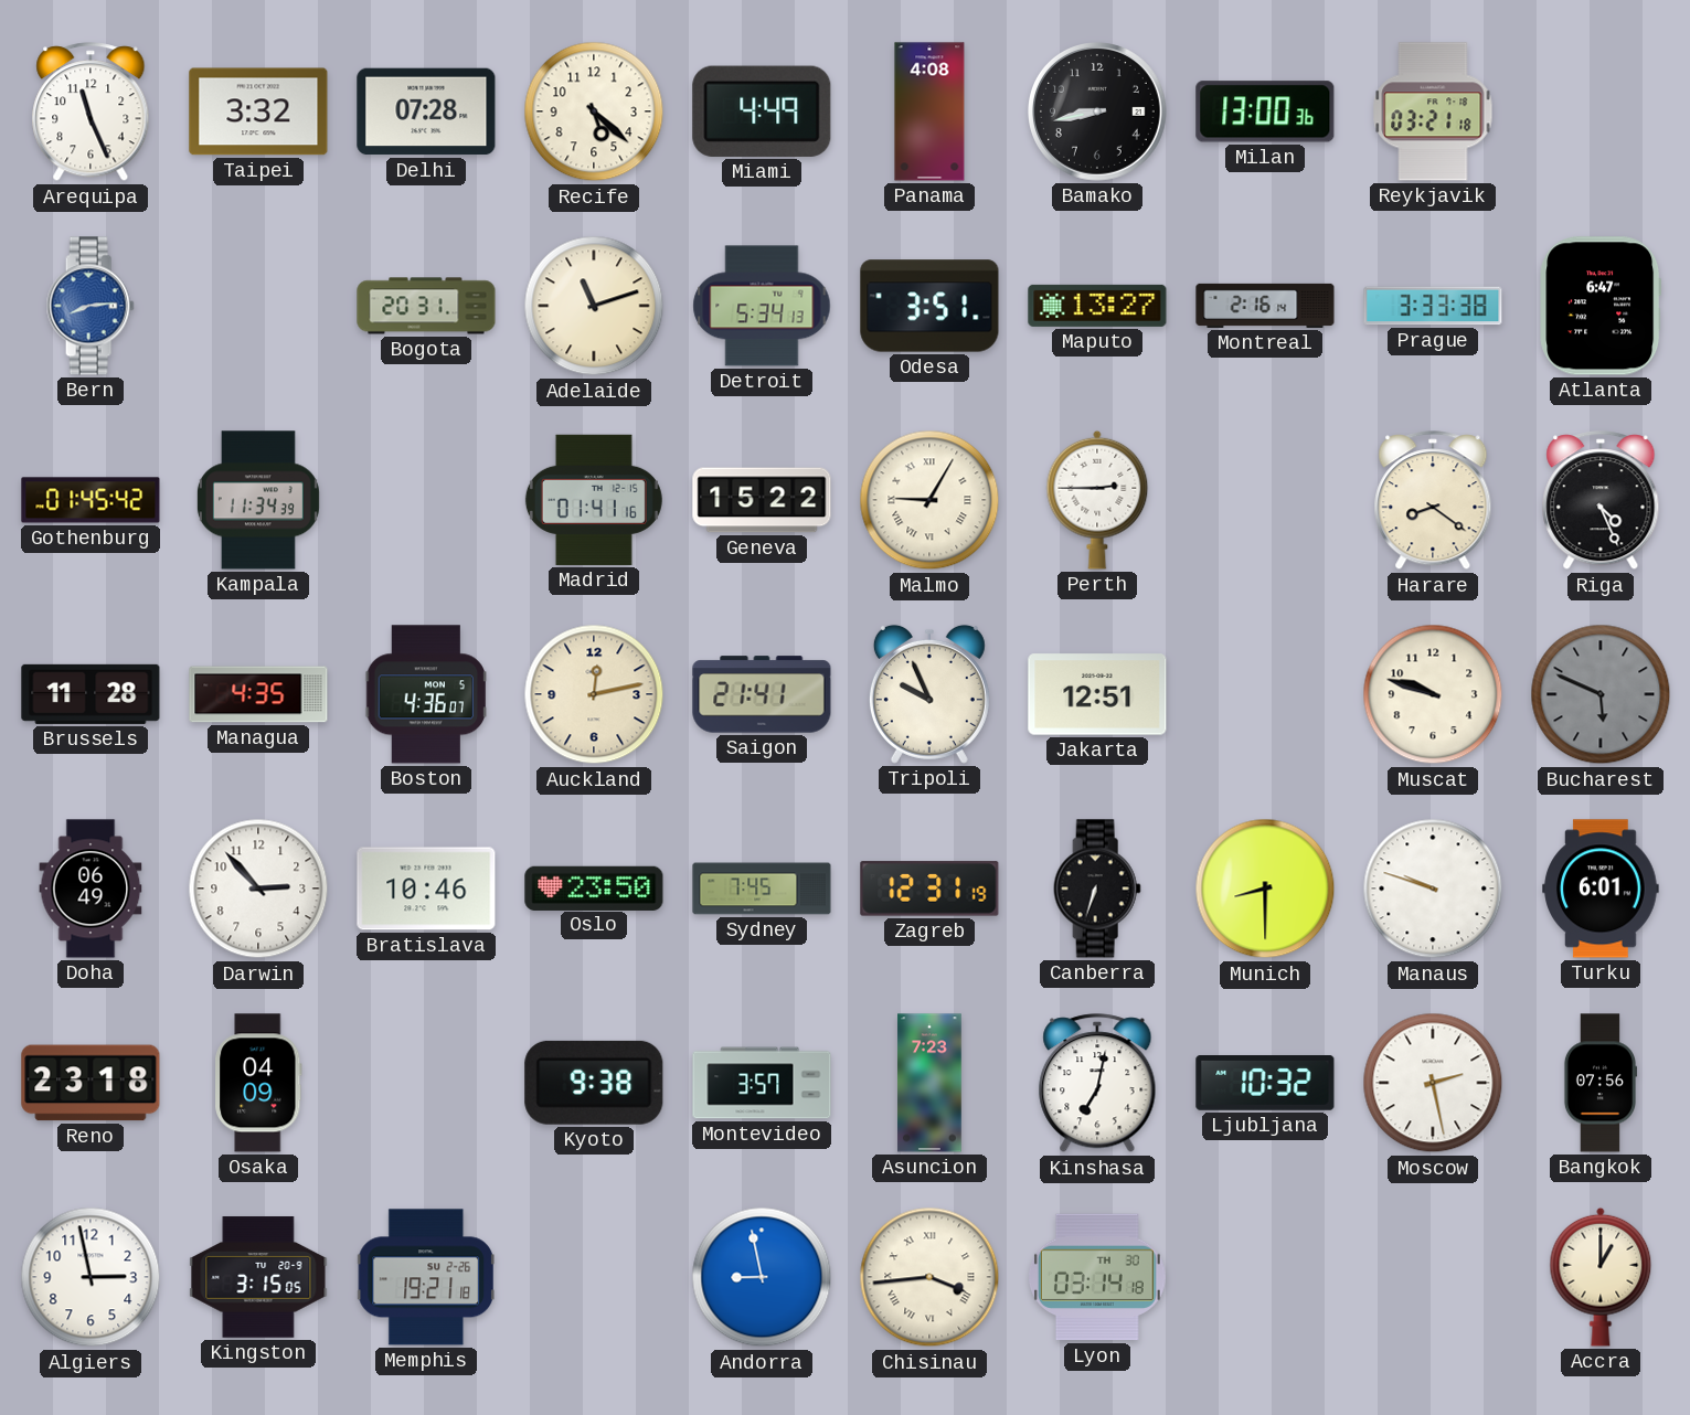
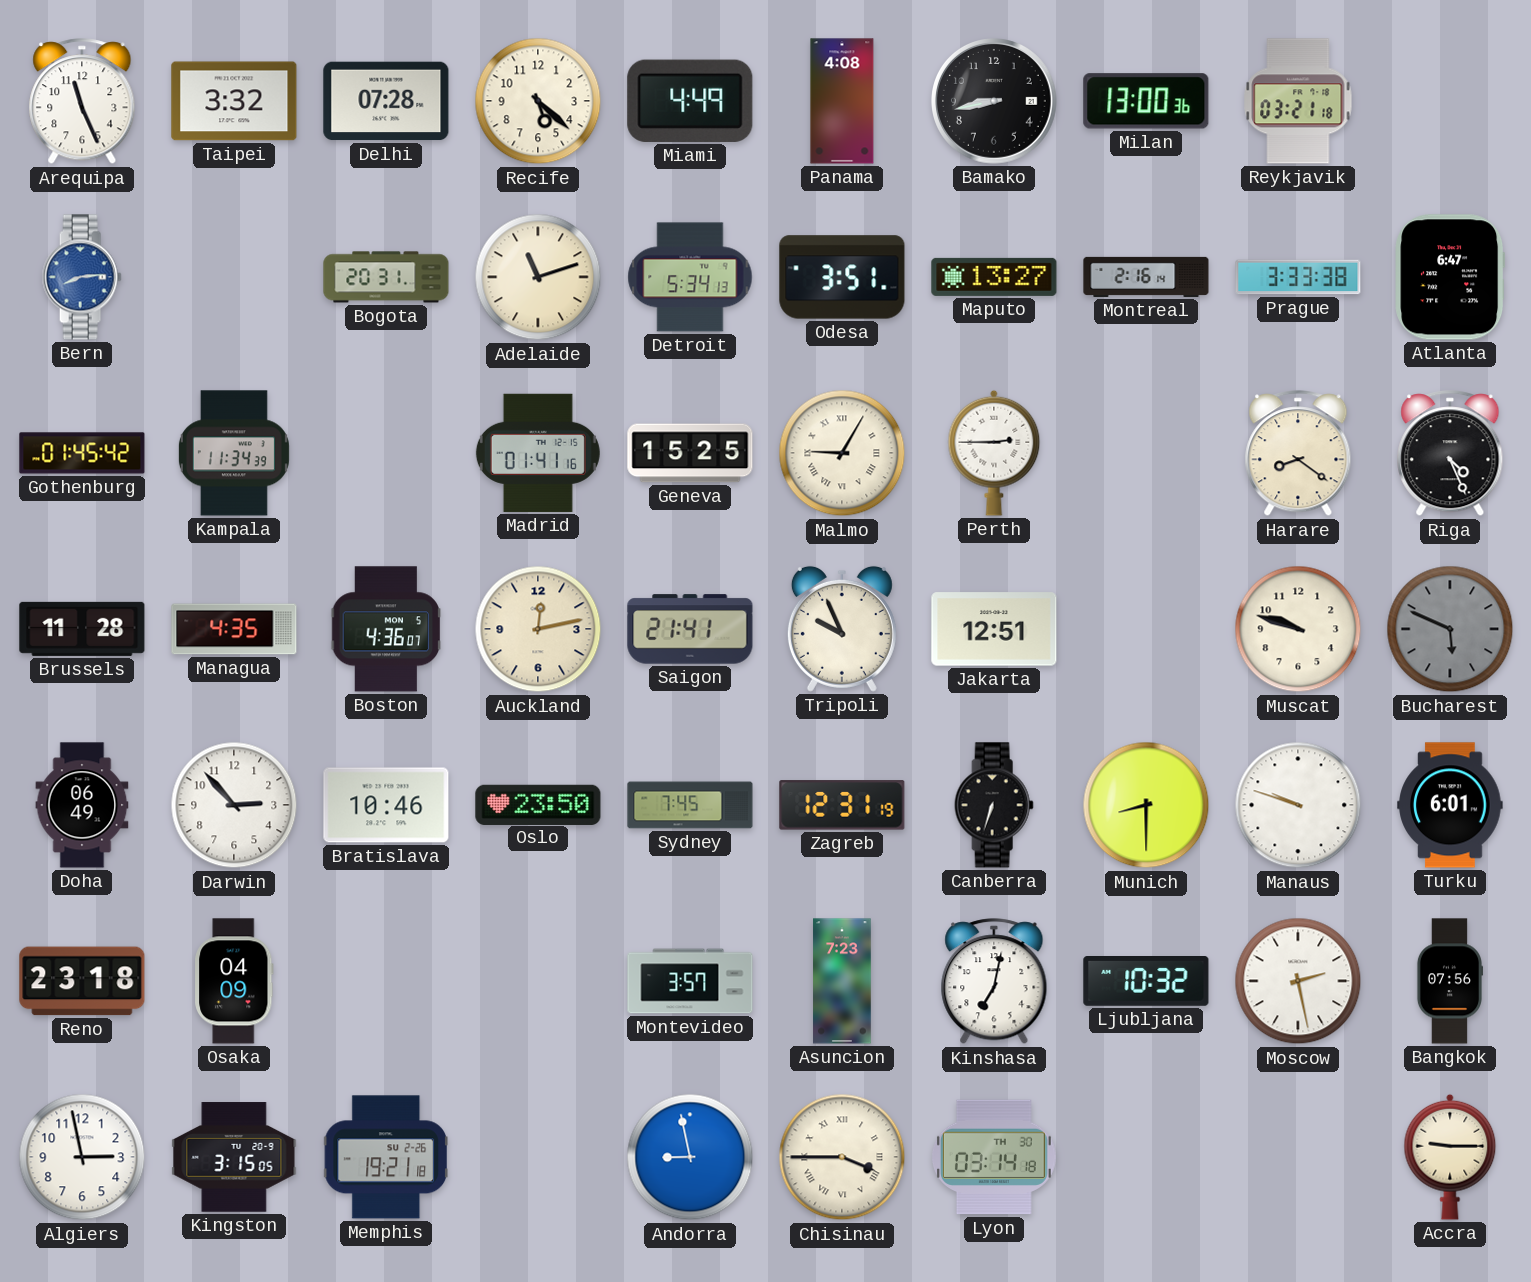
Geneva: 15:22 -> 15:25
Kyoto: 9:38 -> none
Chisinau: 3:44 -> 3:45
Accra: 1:00 -> 9:15
